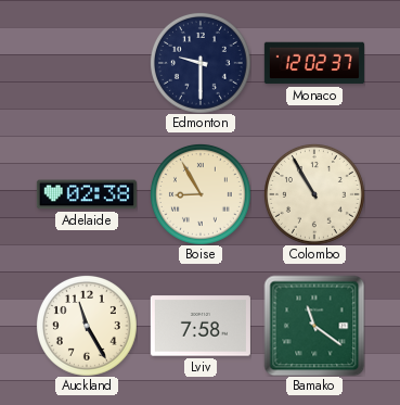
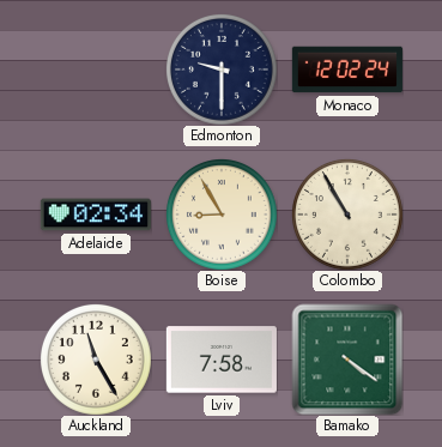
Monaco: 12:02:37 -> 12:02:24
Adelaide: 02:38 -> 02:34
Bamako: 11:21 -> 4:21
